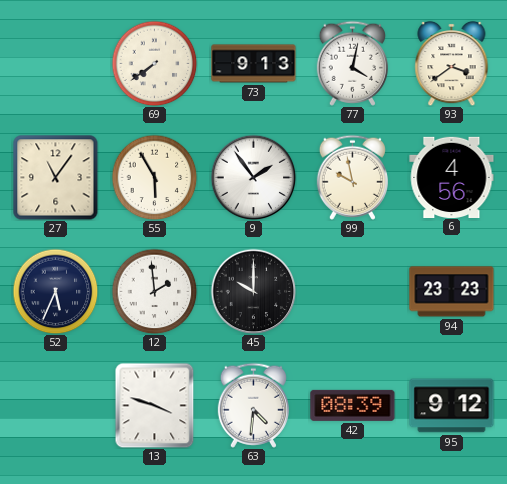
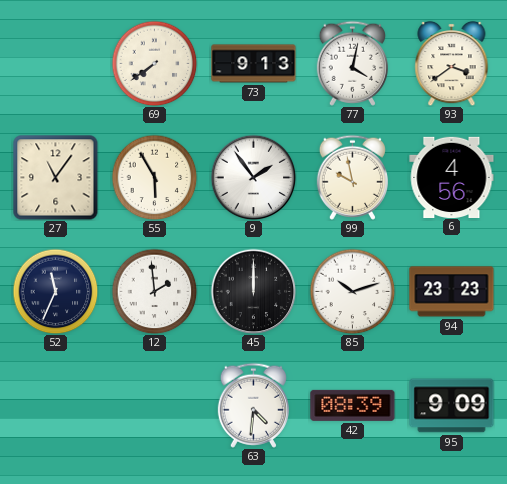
52: 5:34 -> 11:34
45: 10:00 -> 12:00
85: none -> 10:12
13: 3:48 -> none
95: 9:12 -> 9:09
